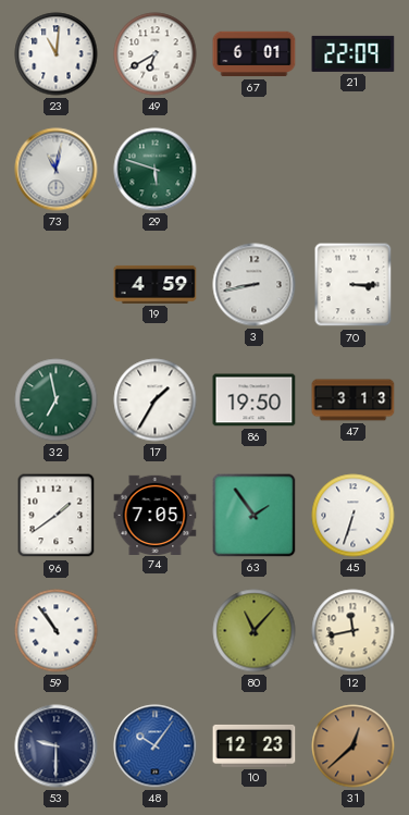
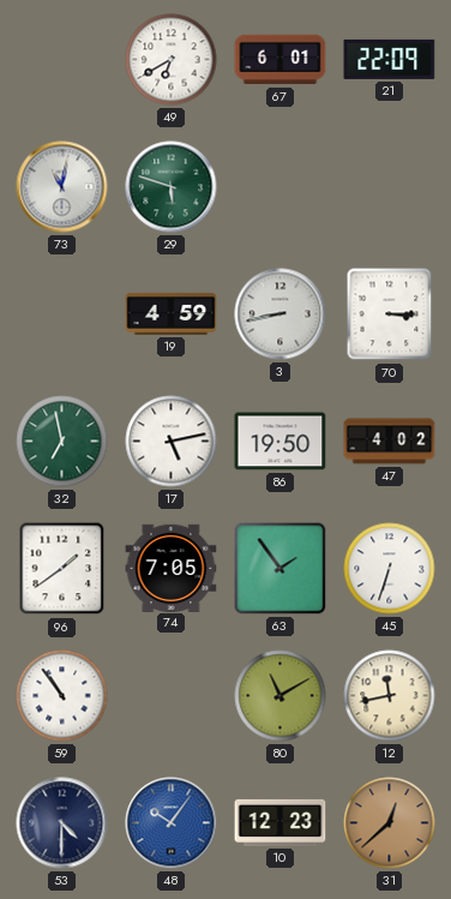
23: 11:01 -> none
17: 1:35 -> 5:13
47: 3:13 -> 4:02
80: 11:07 -> 11:10
53: 9:30 -> 4:30
